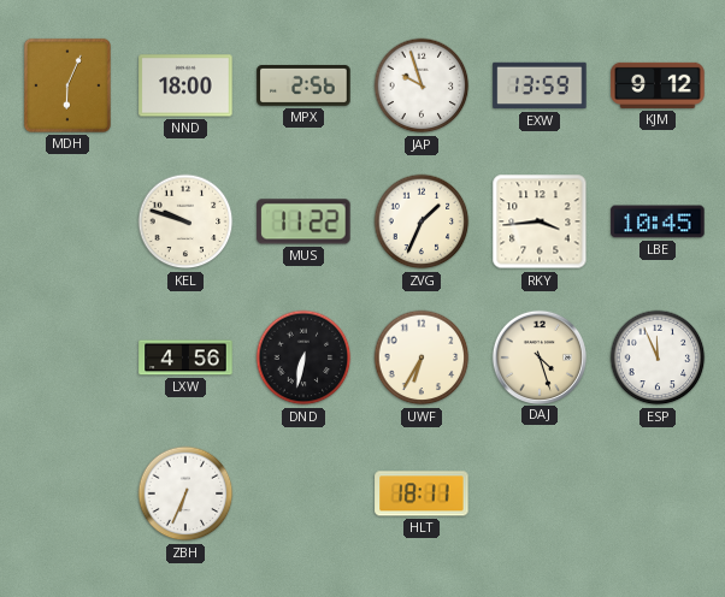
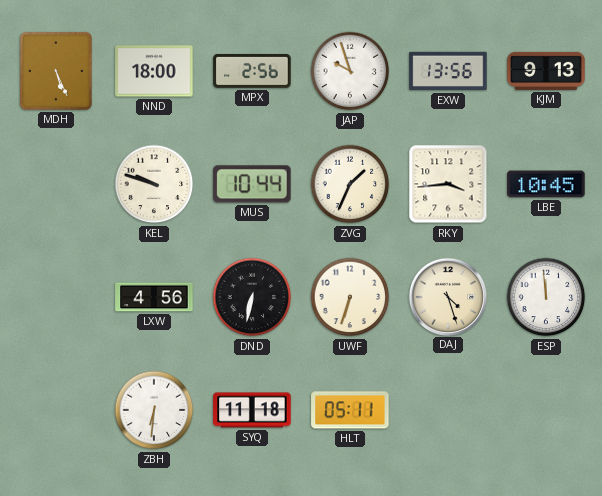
MDH: 6:04 -> 5:26
EXW: 13:59 -> 13:56
KJM: 9:12 -> 9:13
MUS: 11:22 -> 10:44
UWF: 6:35 -> 6:33
ESP: 11:56 -> 11:59
ZBH: 6:34 -> 6:31
SYQ: none -> 11:18
HLT: 18:11 -> 05:11
